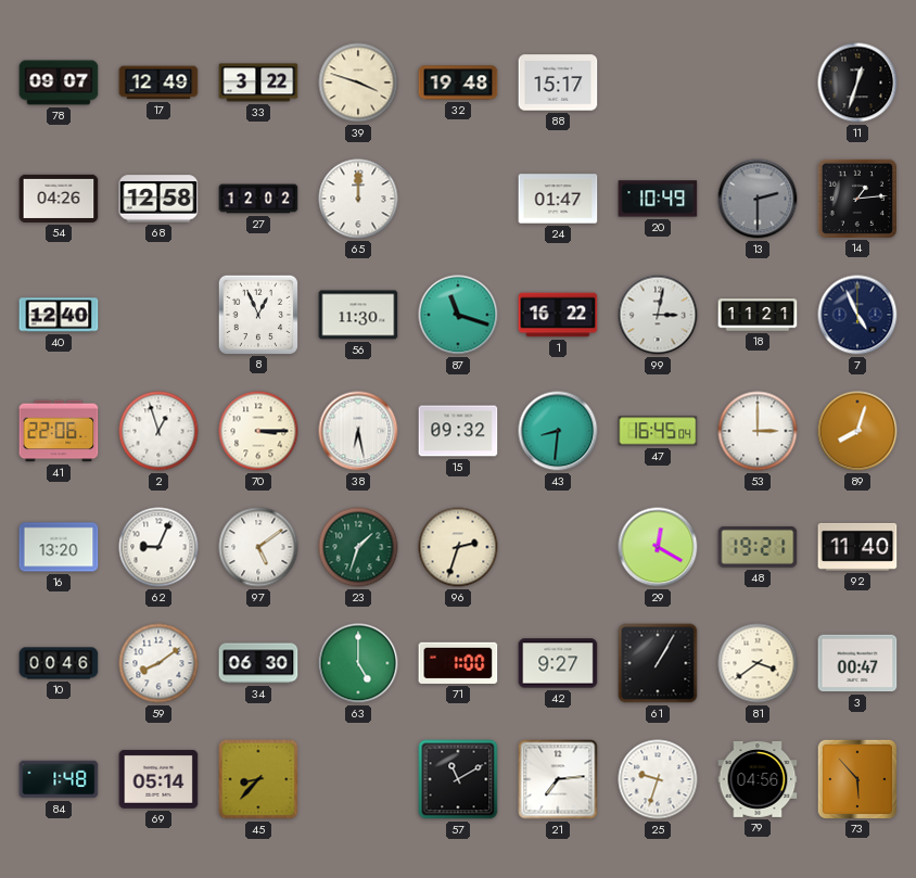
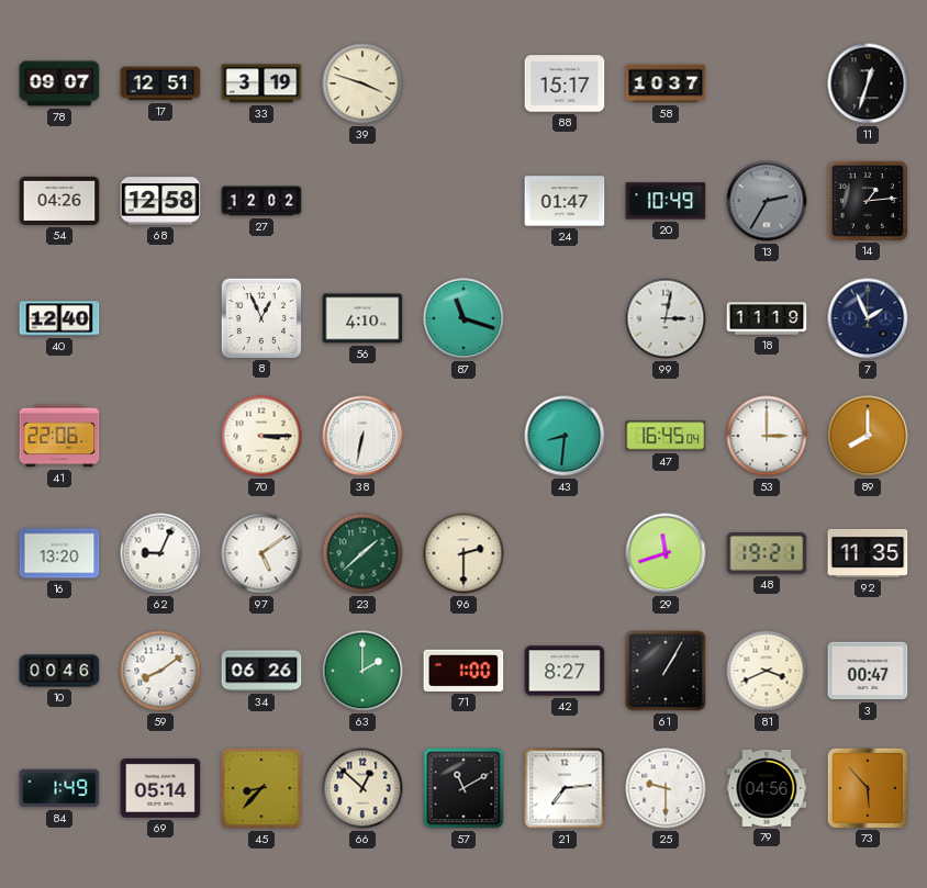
17: 12:49 -> 12:51
33: 3:22 -> 3:19
32: 19:48 -> none
58: none -> 10:37
65: 12:00 -> none
13: 2:30 -> 2:35
56: 11:30 -> 4:10
1: 16:22 -> none
18: 11:21 -> 11:19
7: 4:56 -> 1:56
2: 12:57 -> none
38: 6:28 -> 6:32
15: 09:32 -> none
89: 8:03 -> 8:00
23: 1:33 -> 1:38
96: 2:33 -> 2:30
29: 12:20 -> 11:42
92: 11:40 -> 11:35
34: 06:30 -> 06:26
63: 5:00 -> 2:00
42: 9:27 -> 8:27
81: 3:39 -> 3:41
84: 1:48 -> 1:49
66: none -> 12:52
25: 9:33 -> 9:30
